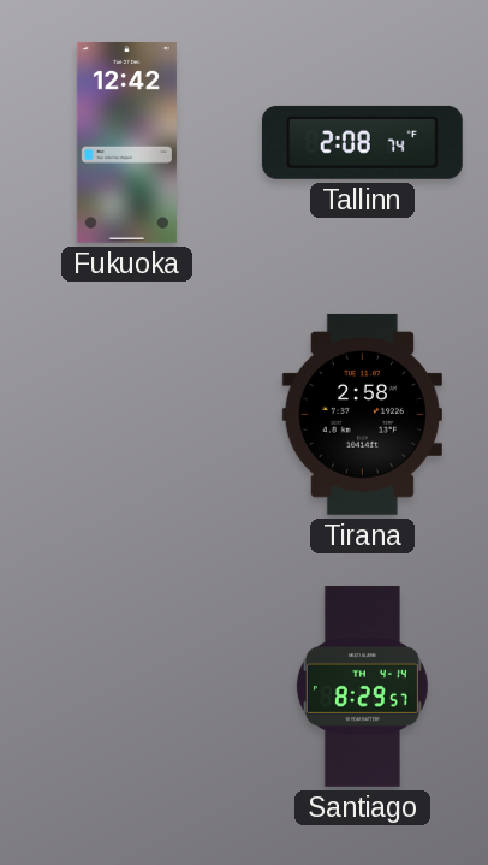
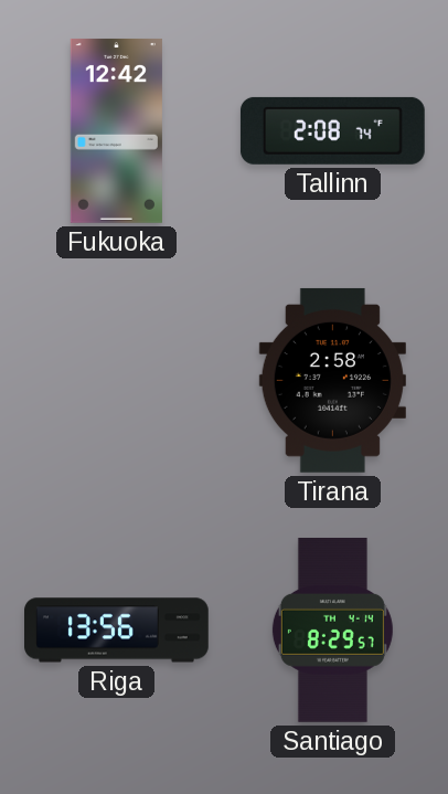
Riga: none -> 13:56
